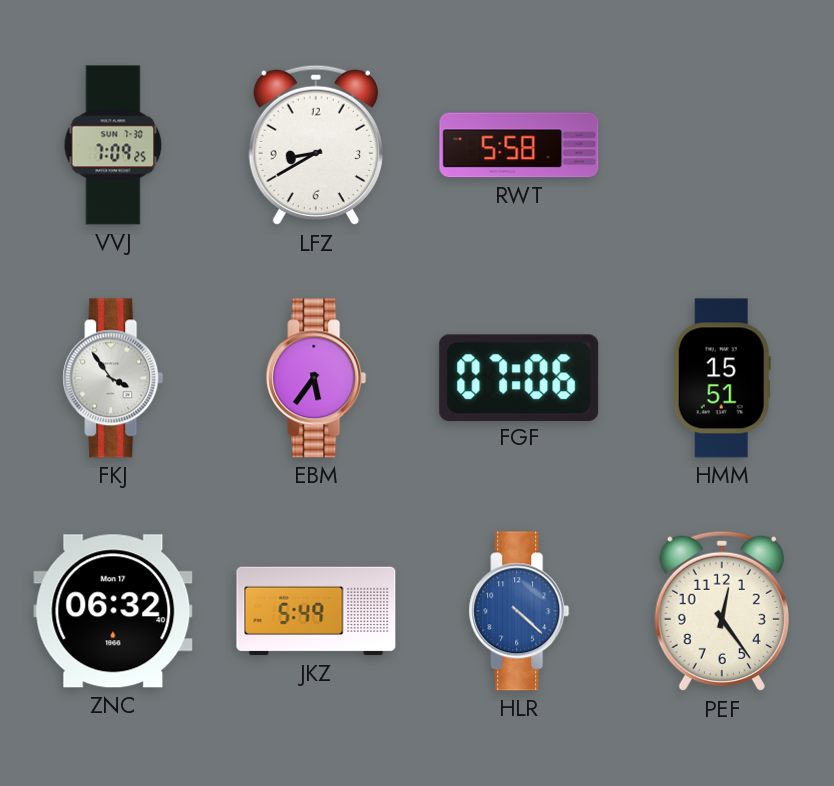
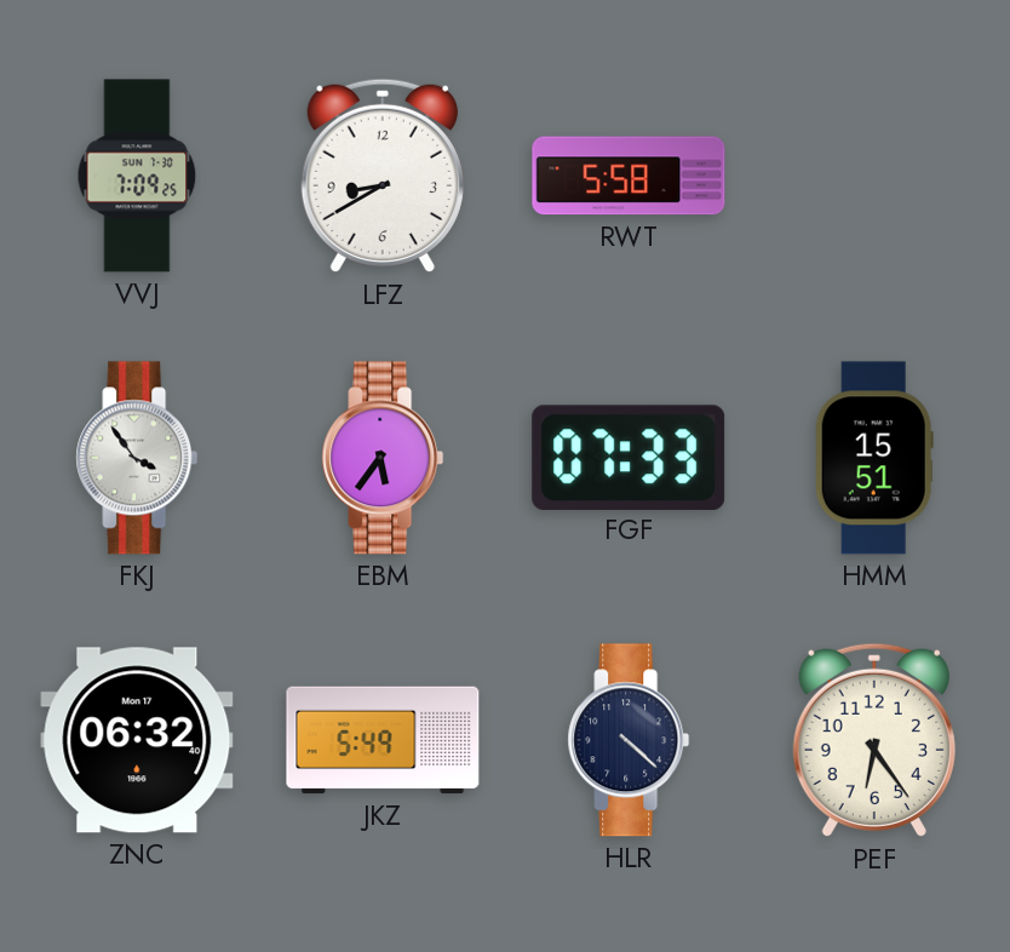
FGF: 07:06 -> 07:33
HLR dial: blue -> navy
PEF: 12:24 -> 6:24
